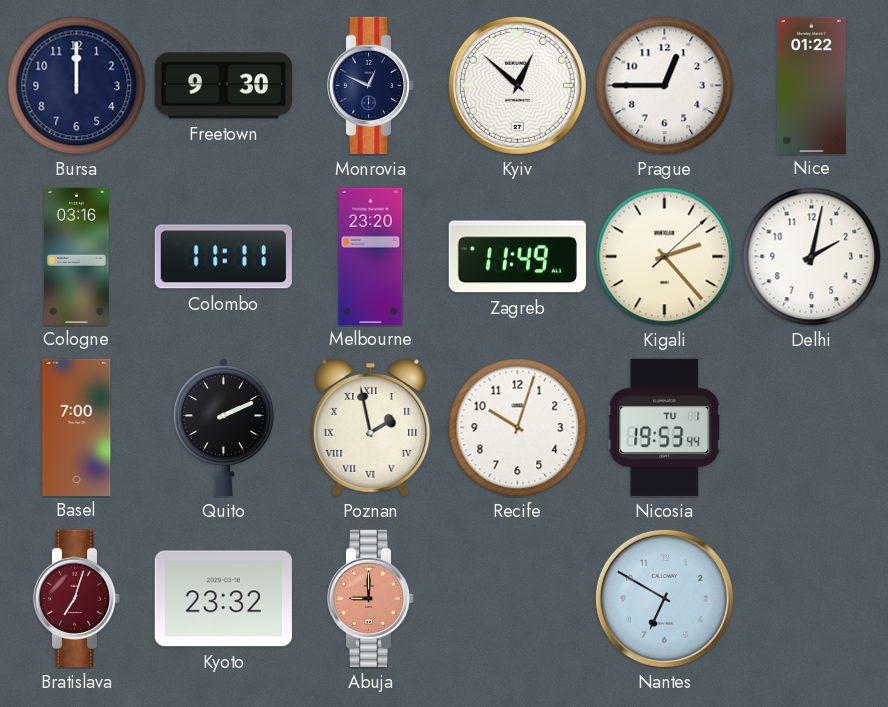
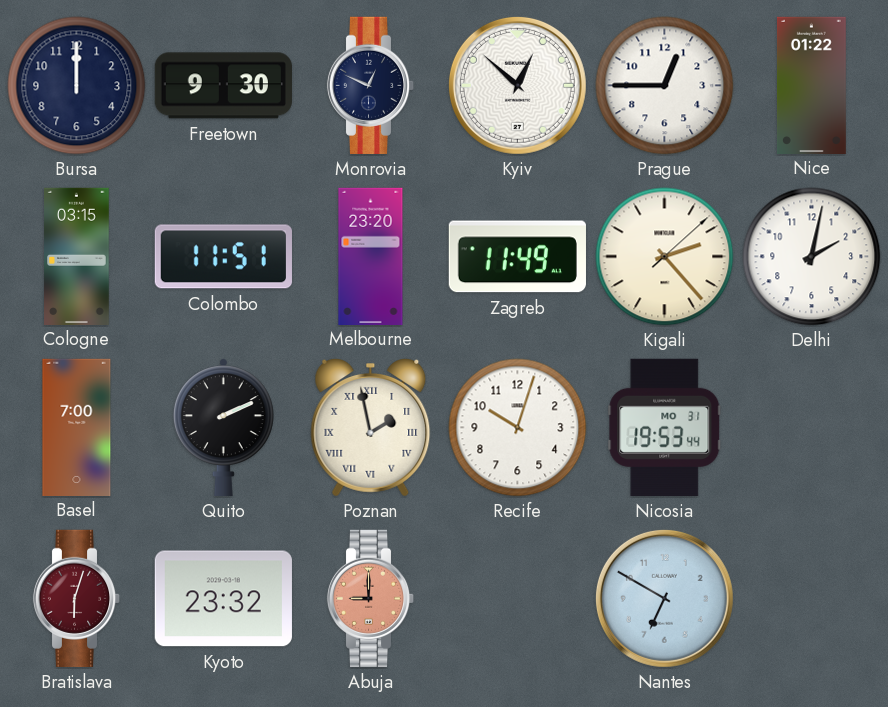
Cologne: 03:16 -> 03:15
Colombo: 11:11 -> 11:51
Nicosia date: TU 1 -> MO 31
Bratislava: 7:03 -> 6:03
